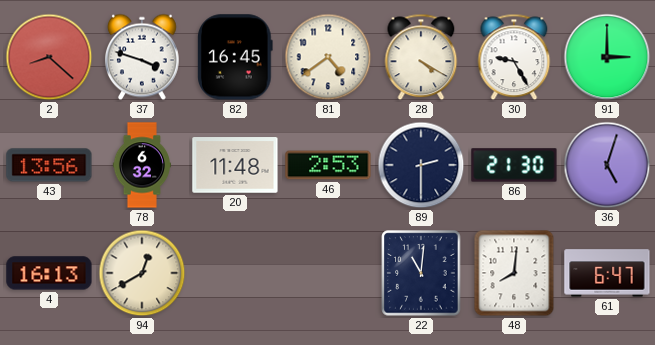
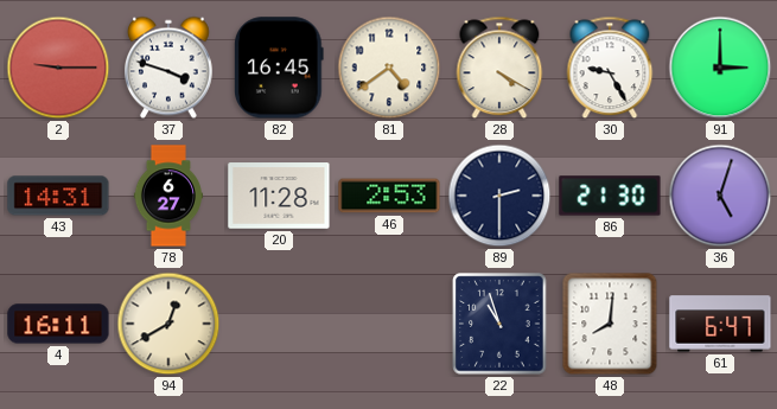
2: 8:22 -> 9:15
43: 13:56 -> 14:31
78: 6:32 -> 6:27
20: 11:48 -> 11:28
4: 16:13 -> 16:11
22: 11:01 -> 10:57
